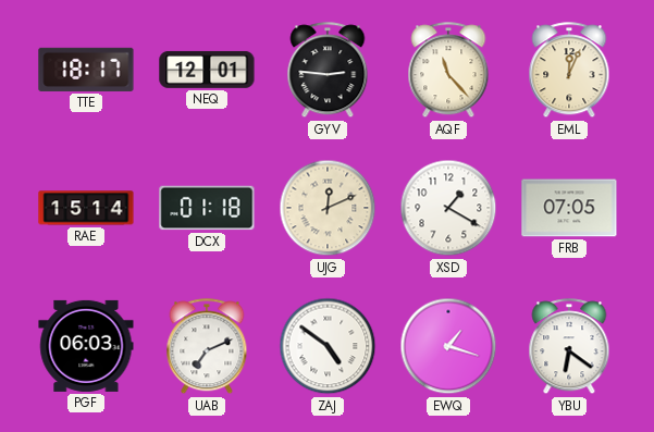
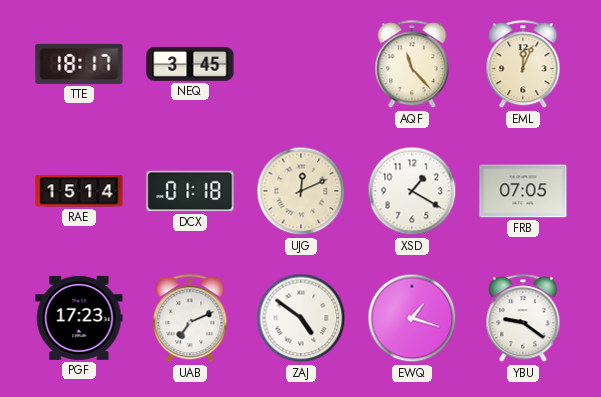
NEQ: 12:01 -> 3:45
GYV: 2:46 -> none
PGF: 06:03 -> 17:23
YBU: 6:21 -> 9:21
